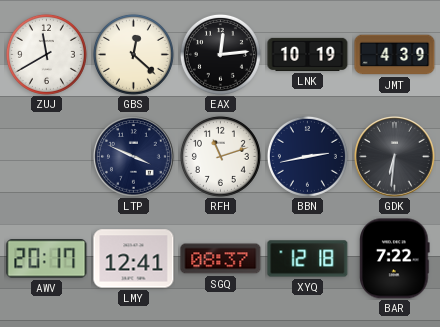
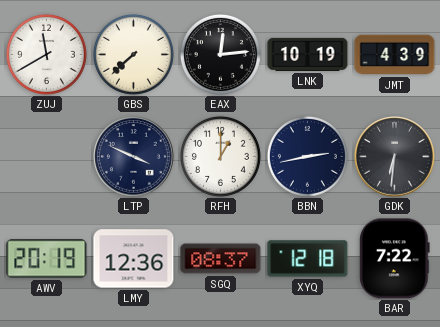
GBS: 12:22 -> 7:38
RFH: 11:12 -> 1:00
AWV: 20:17 -> 20:19
LMY: 12:41 -> 12:36
